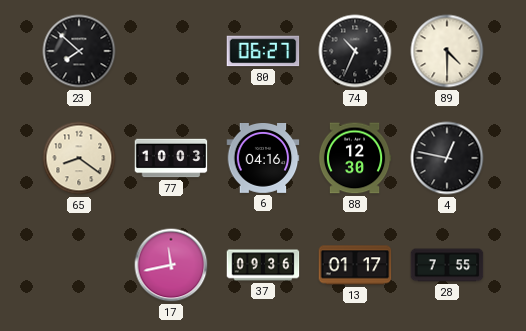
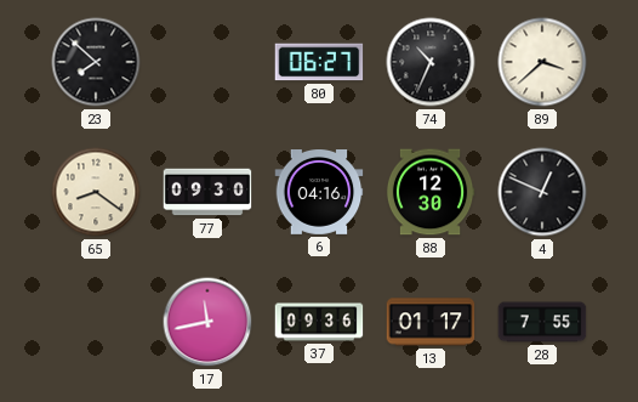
89: 4:30 -> 3:38
77: 10:03 -> 09:30
4: 12:47 -> 12:49
